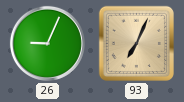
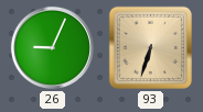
93: 7:04 -> 6:33
